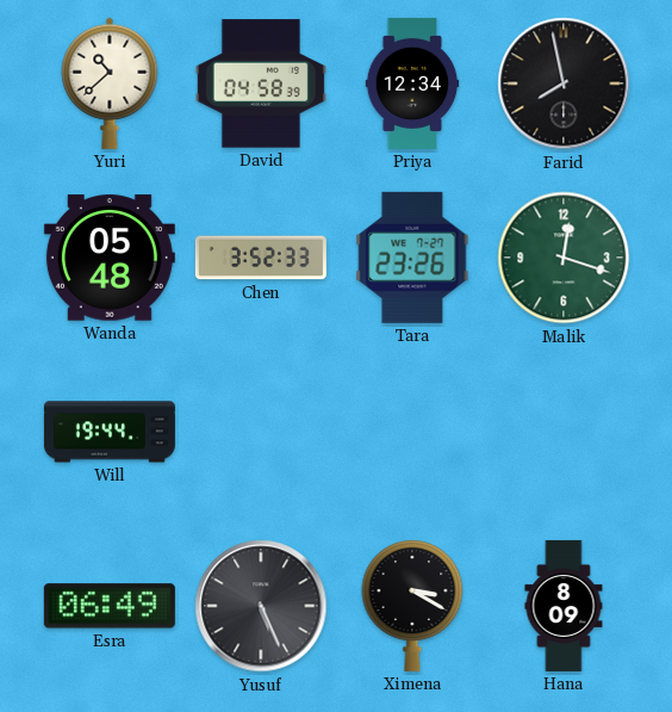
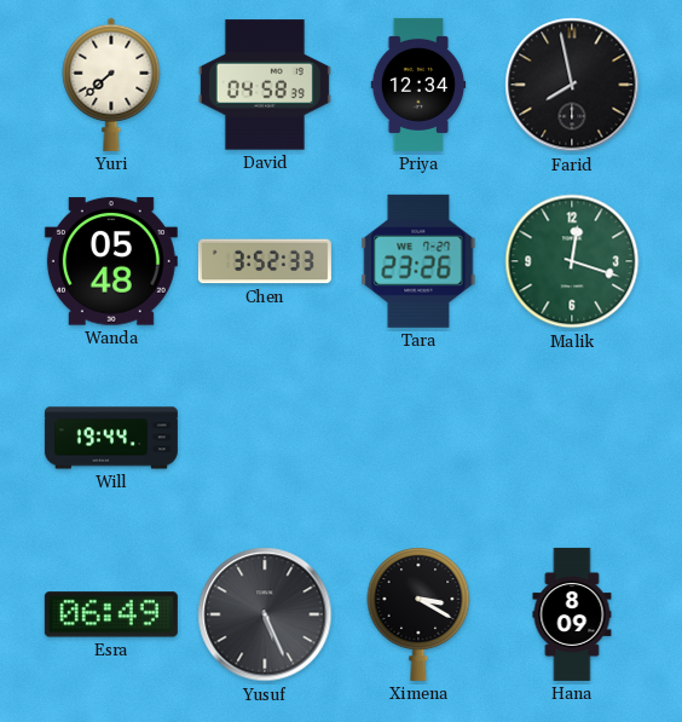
Yuri: 10:38 -> 7:38
